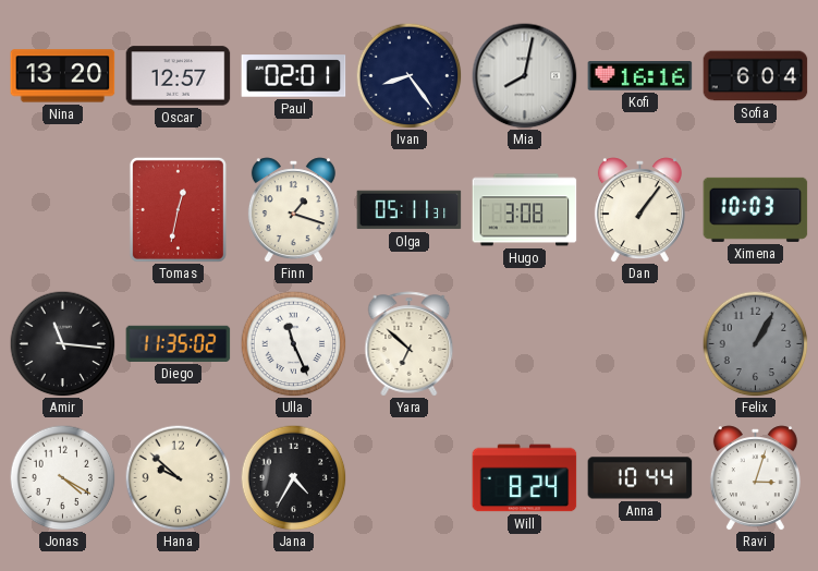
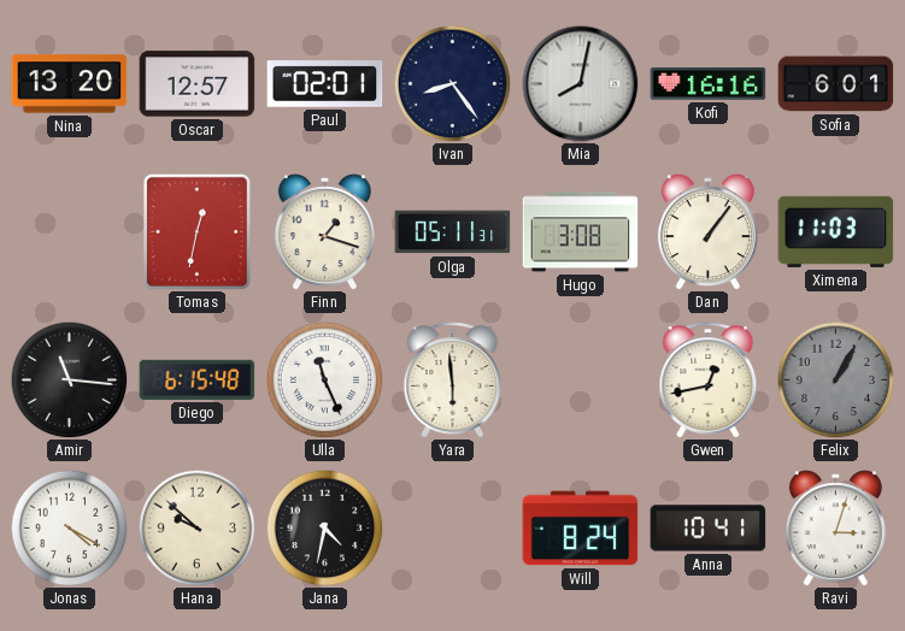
Sofia: 6:04 -> 6:01
Ximena: 10:03 -> 11:03
Diego: 11:35 -> 6:15
Yara: 6:52 -> 5:59
Gwen: none -> 12:43
Jana: 4:35 -> 4:32
Anna: 10:44 -> 10:41
